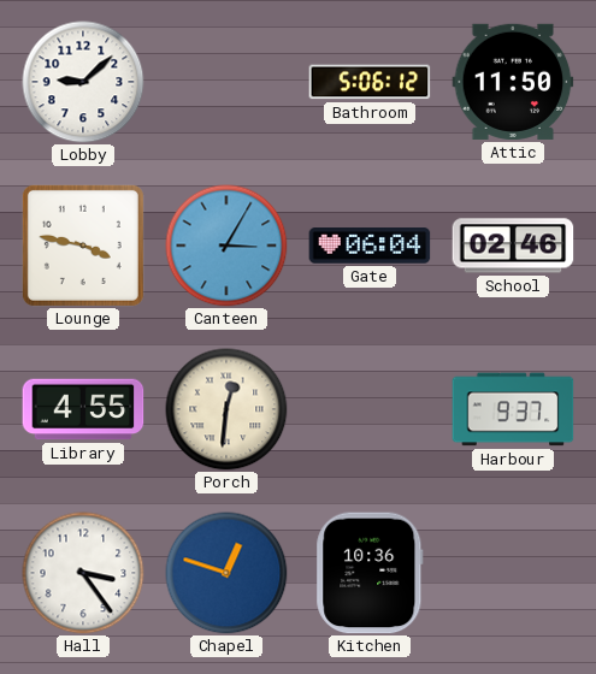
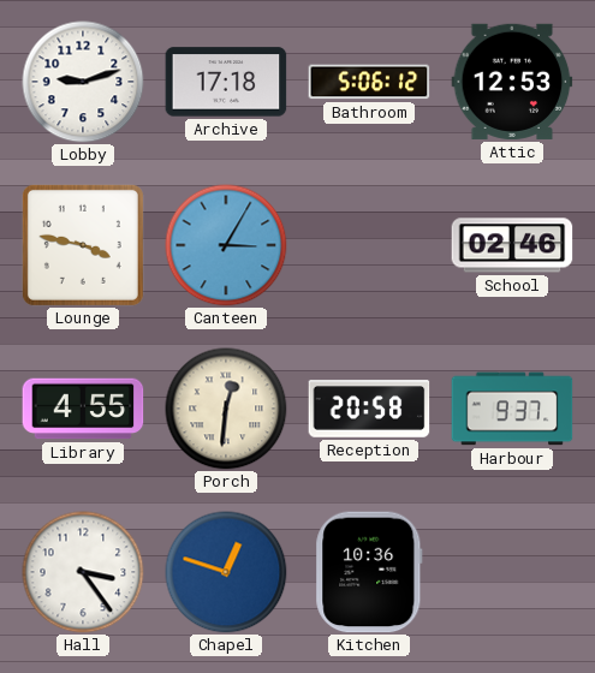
Lobby: 9:08 -> 9:12
Archive: none -> 17:18
Attic: 11:50 -> 12:53
Gate: 06:04 -> none
Reception: none -> 20:58
